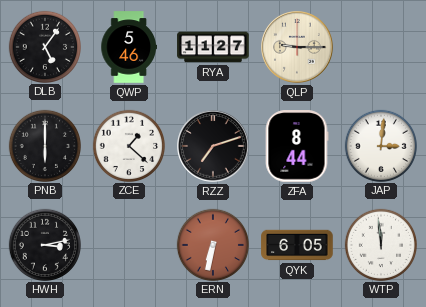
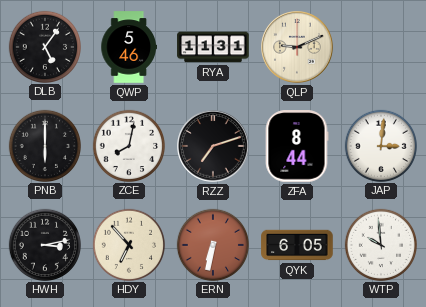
RYA: 11:27 -> 11:31
QLP: 9:15 -> 9:11
ZCE: 1:22 -> 8:02
HDY: none -> 6:53
WTP: 11:59 -> 9:59
